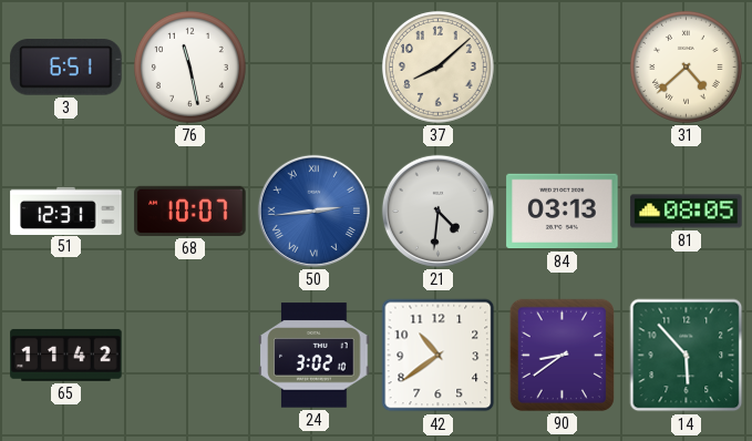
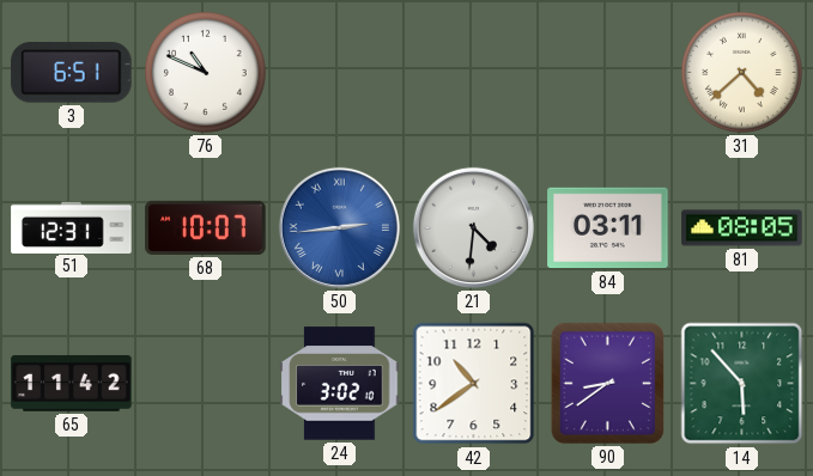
76: 11:28 -> 10:49
37: 8:08 -> none
84: 03:13 -> 03:11
